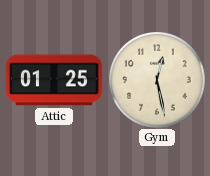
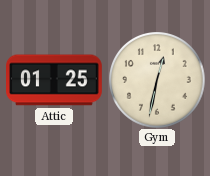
Gym: 12:28 -> 12:32
